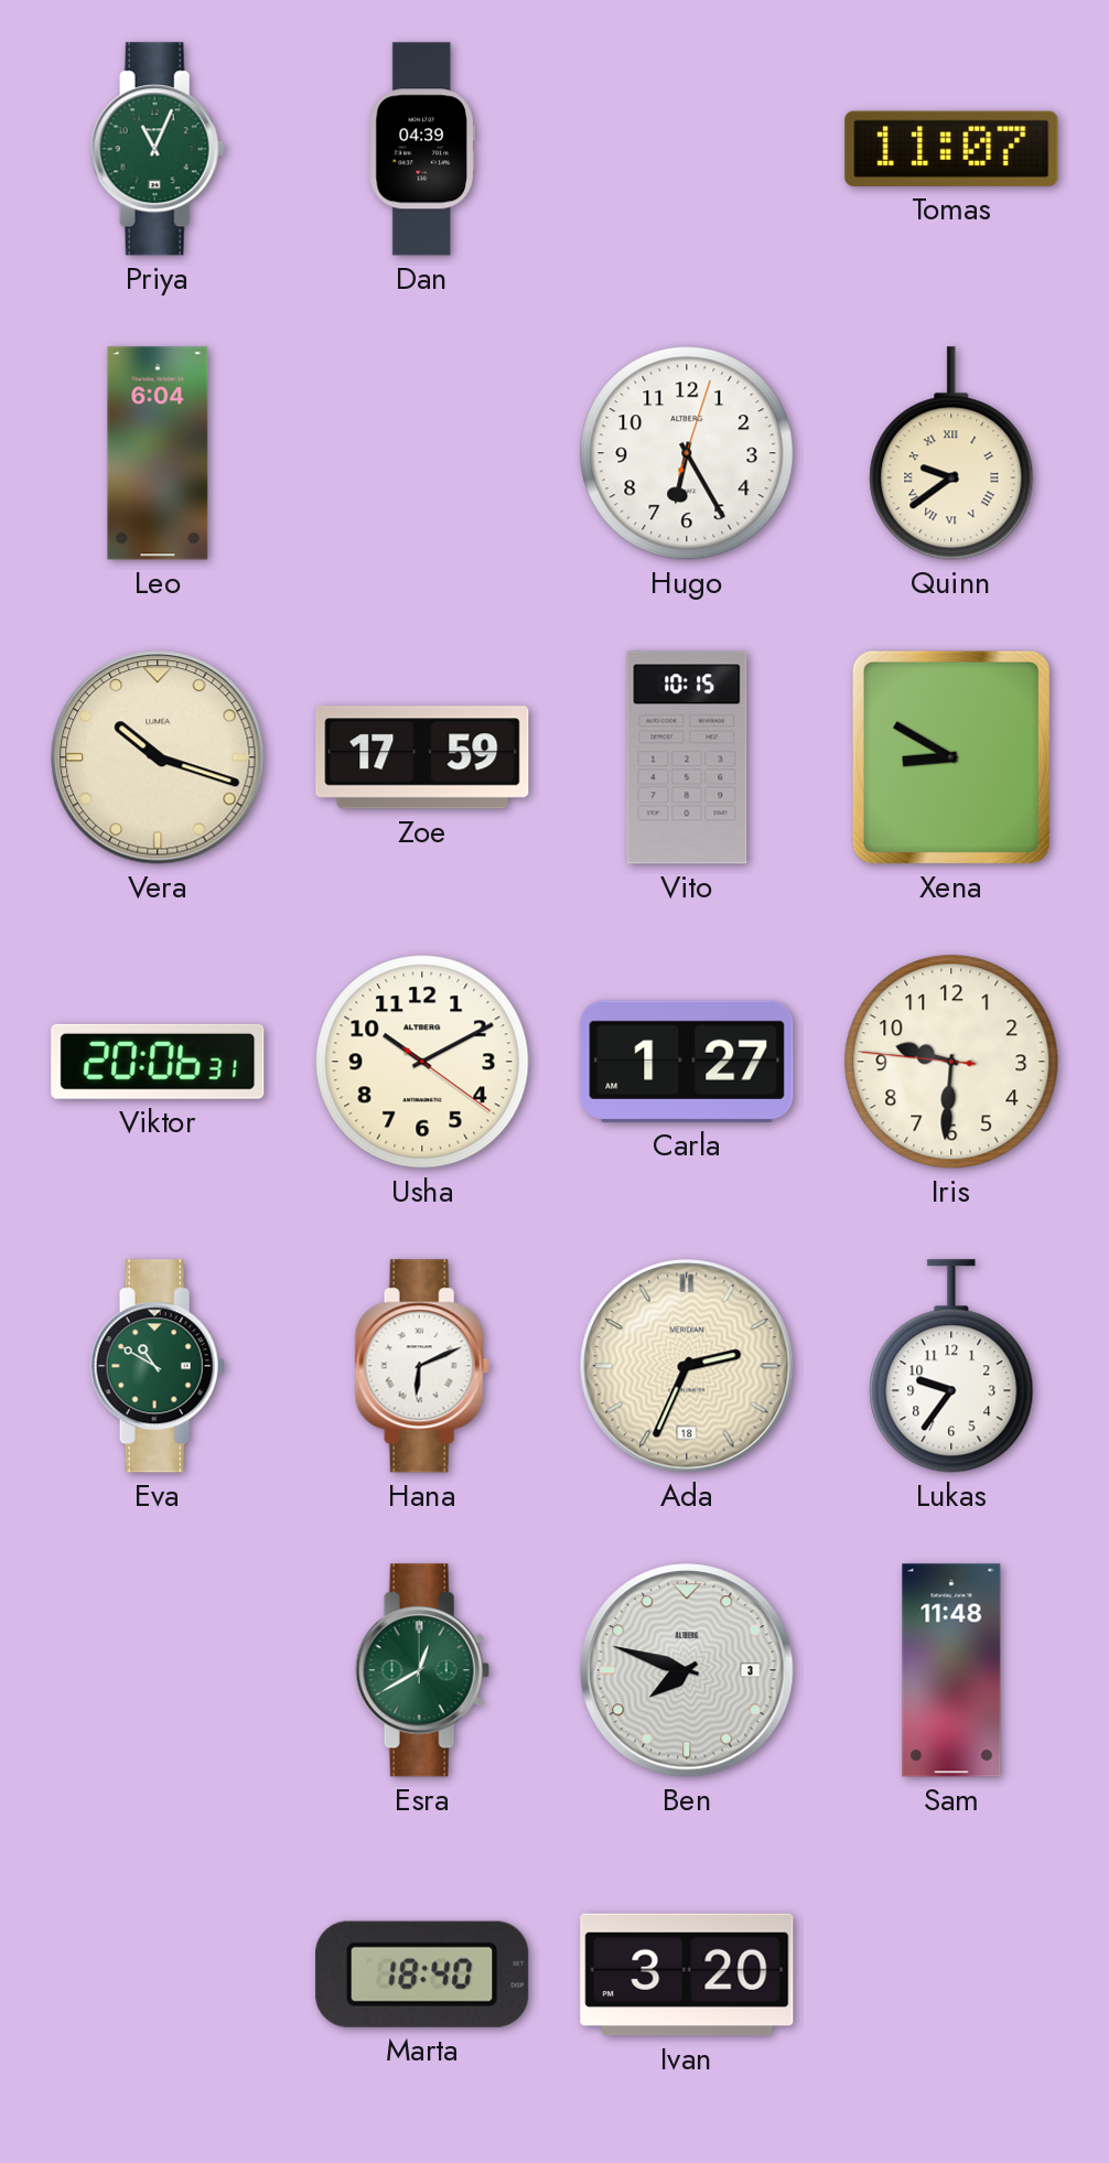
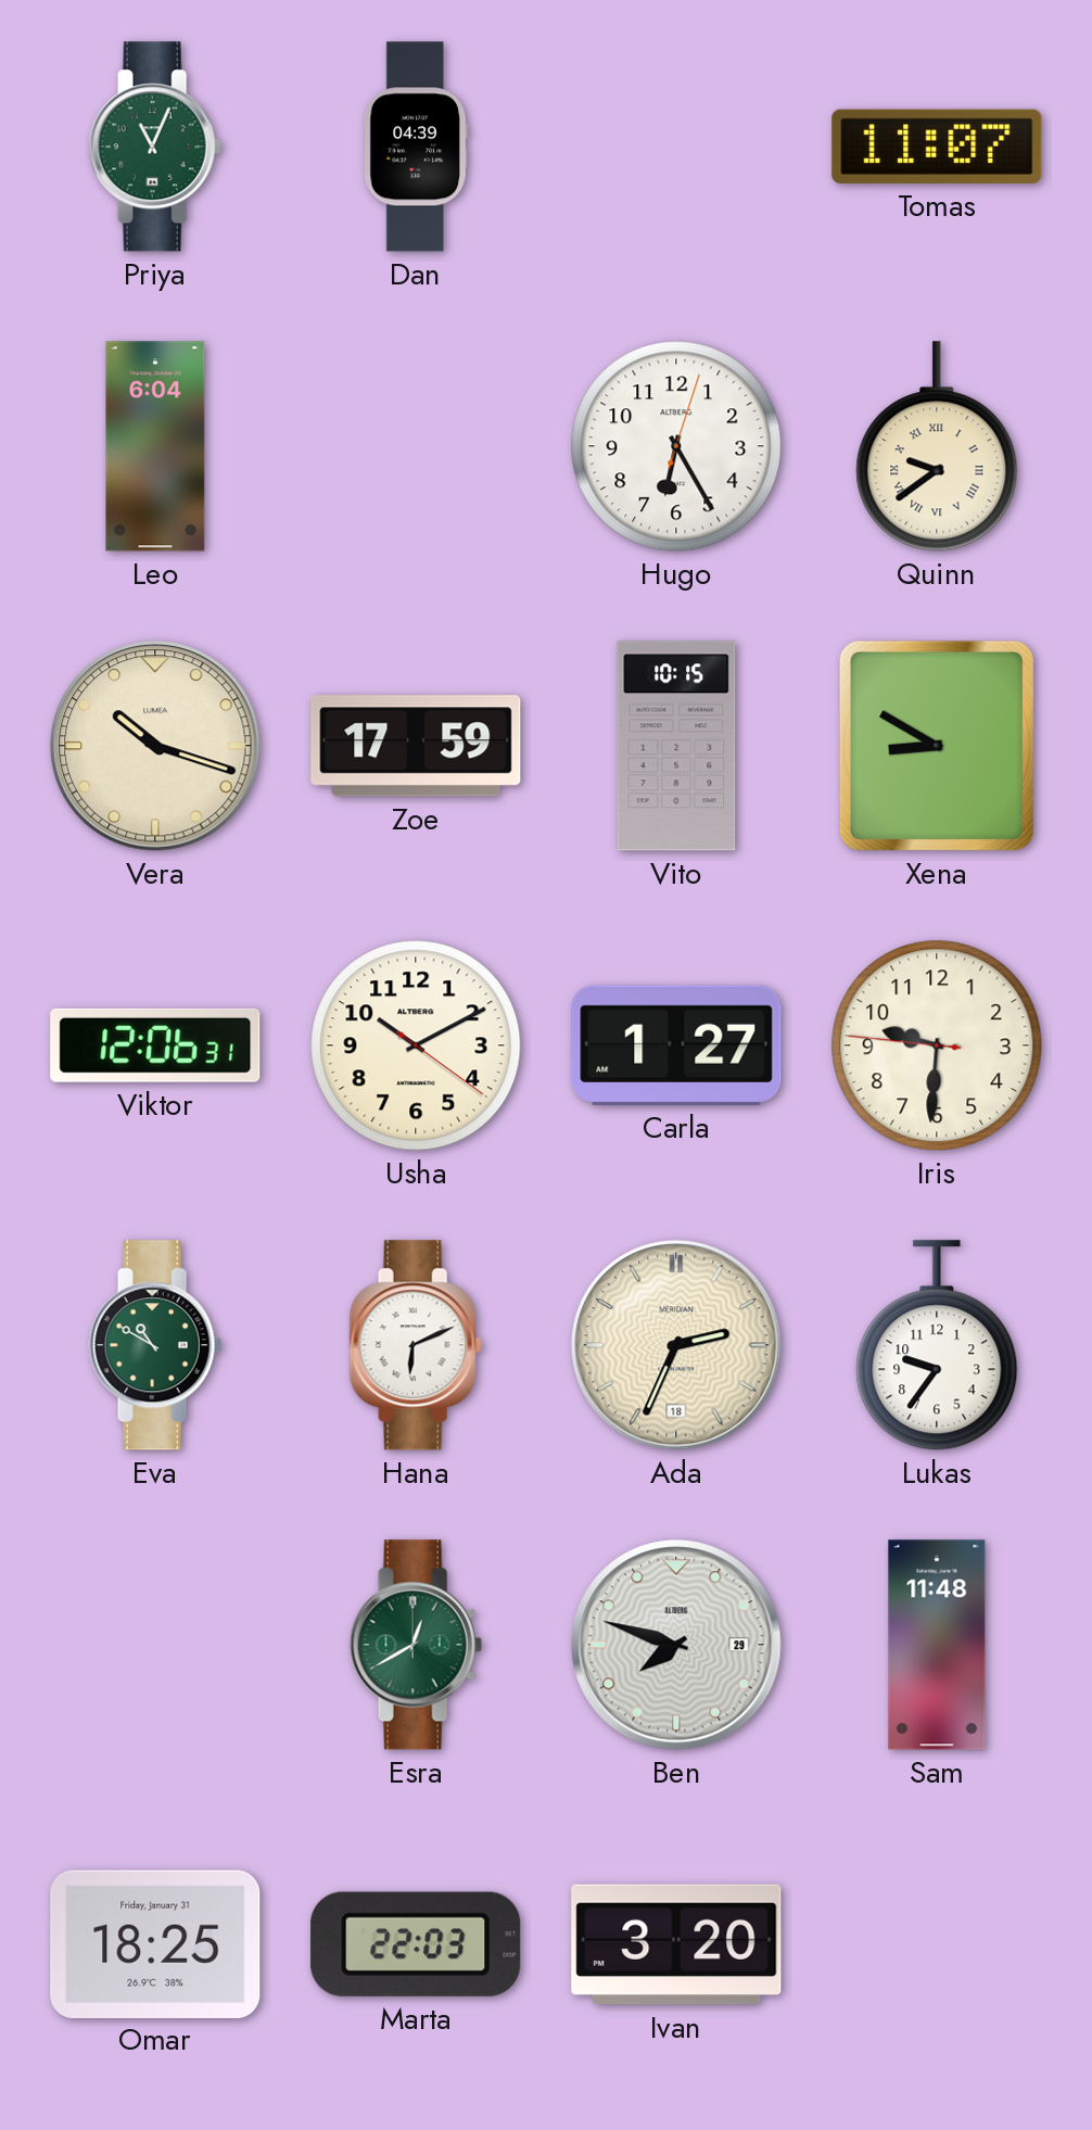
Viktor: 20:06 -> 12:06
Ben date: 3 -> 29
Omar: none -> 18:25
Marta: 18:40 -> 22:03
